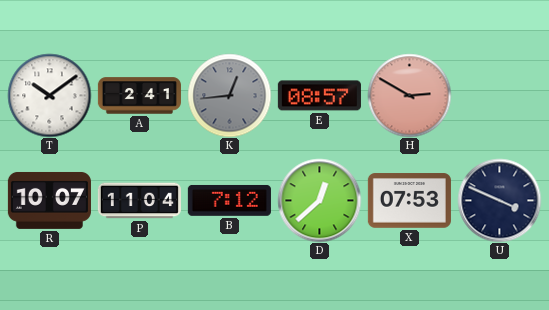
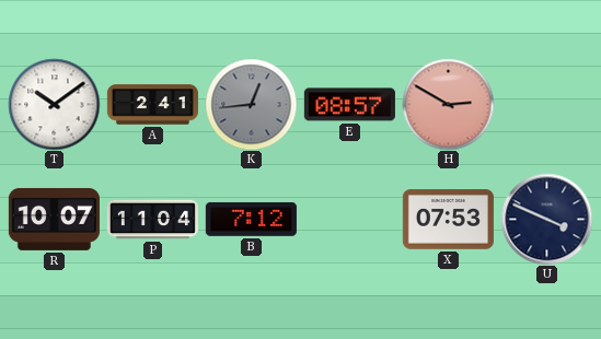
D: 12:38 -> none
